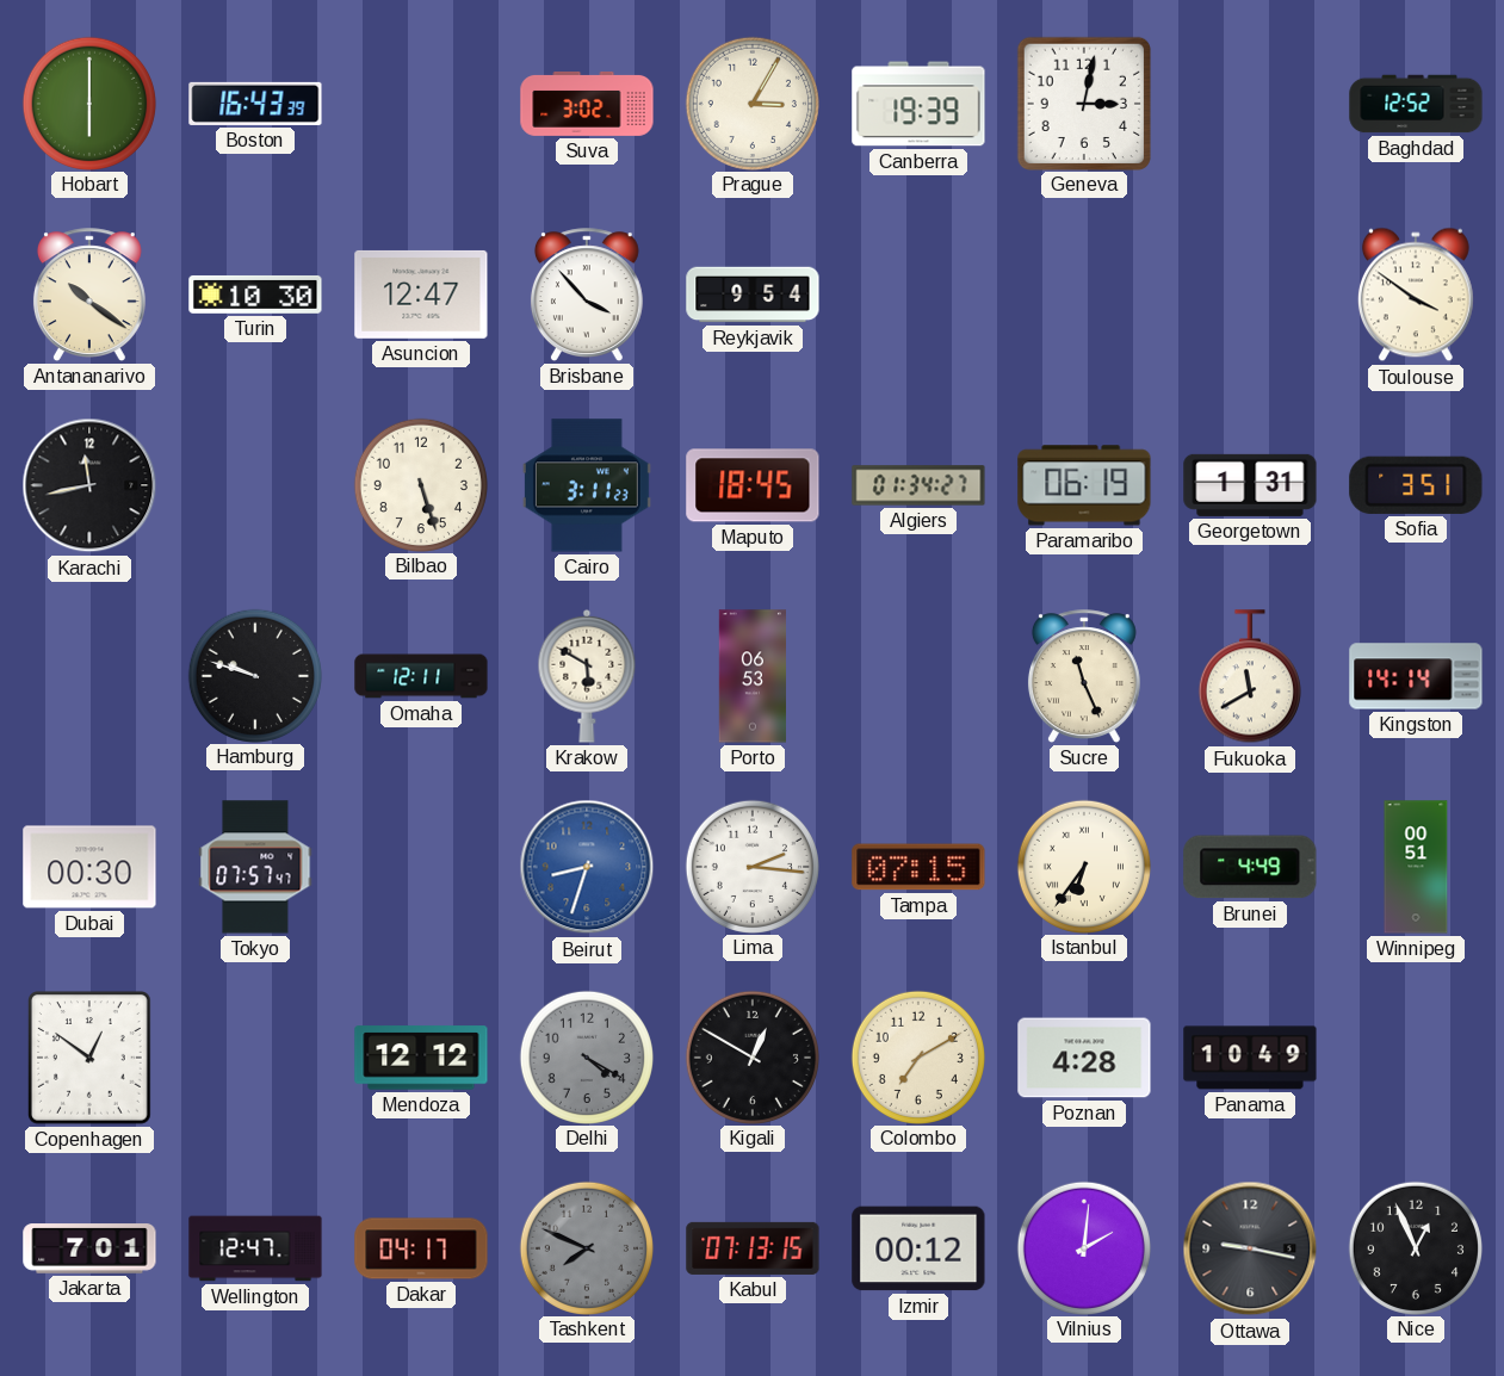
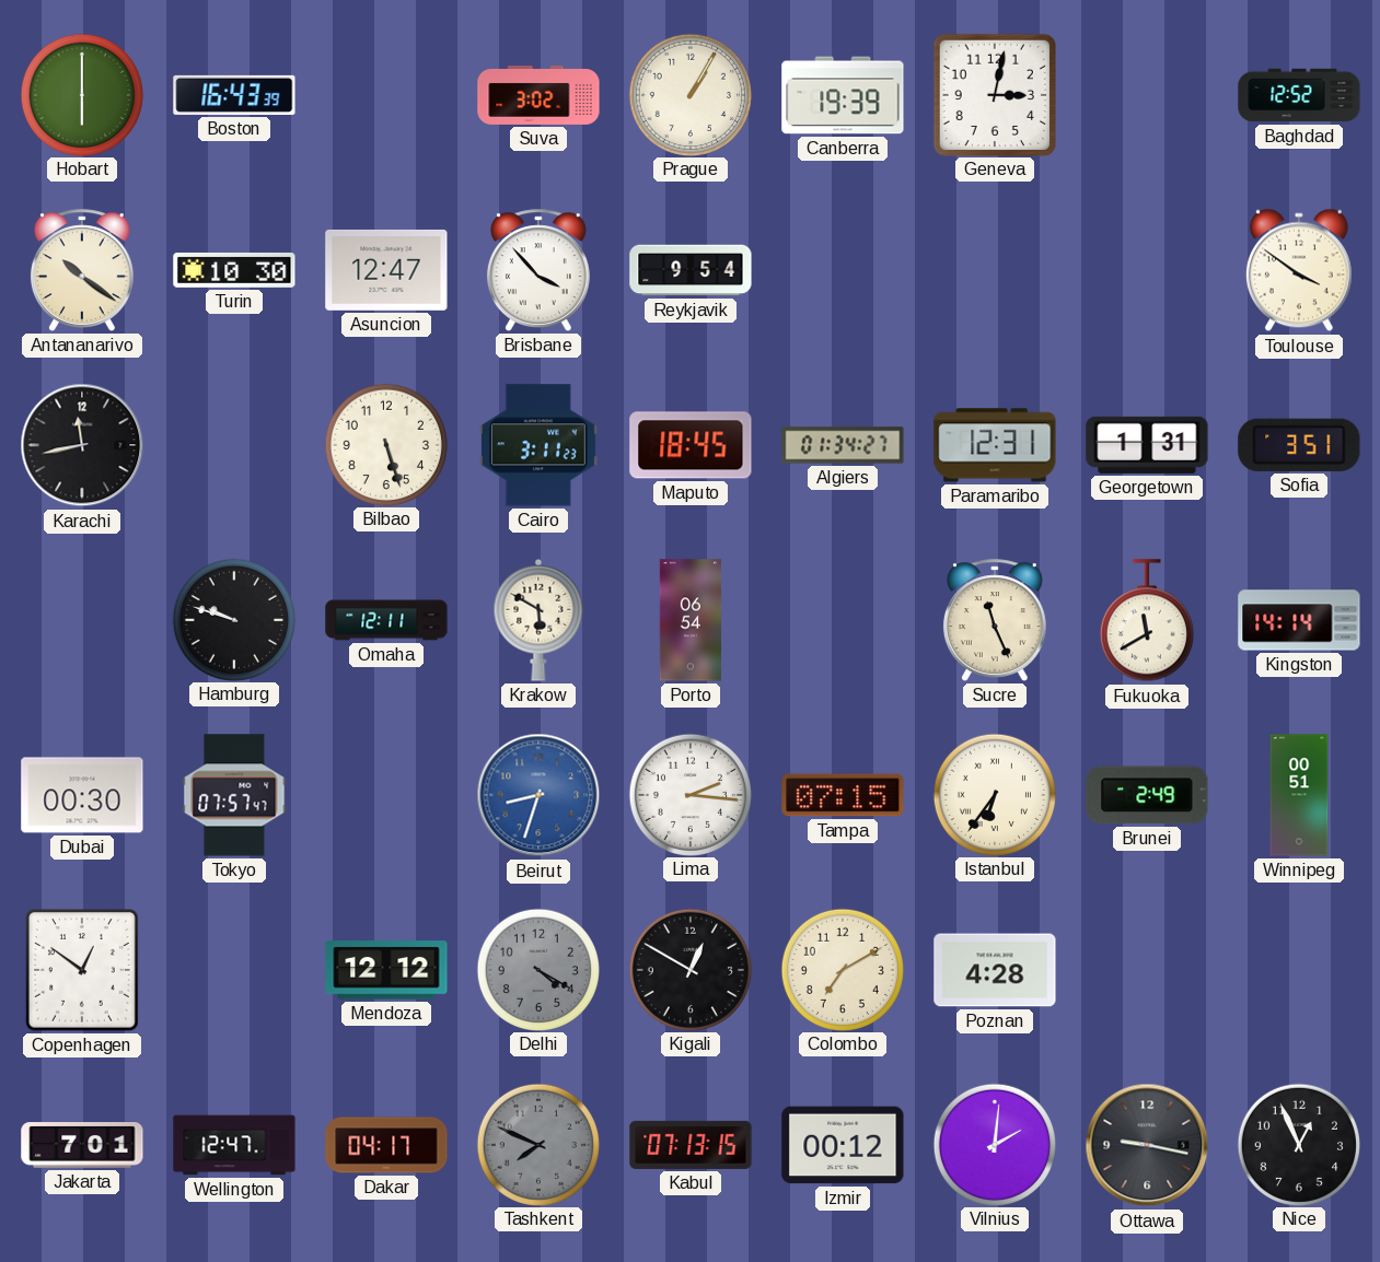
Prague: 3:05 -> 1:05
Paramaribo: 06:19 -> 12:31
Porto: 06:53 -> 06:54
Brunei: 4:49 -> 2:49
Panama: 10:49 -> none
